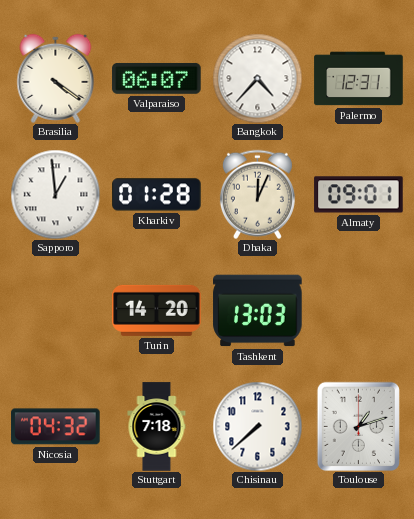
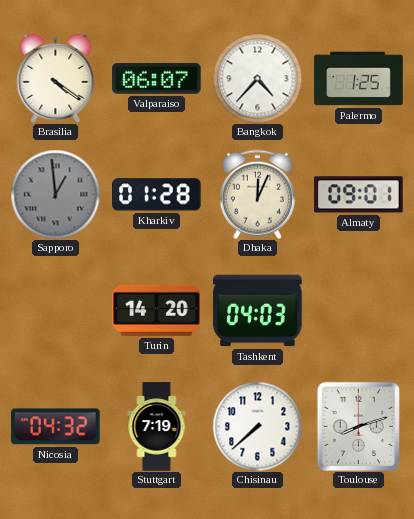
Palermo: 12:31 -> 1:25
Sapporo dial: white -> grey
Tashkent: 13:03 -> 04:03
Stuttgart: 7:18 -> 7:19
Toulouse: 1:12 -> 8:12
